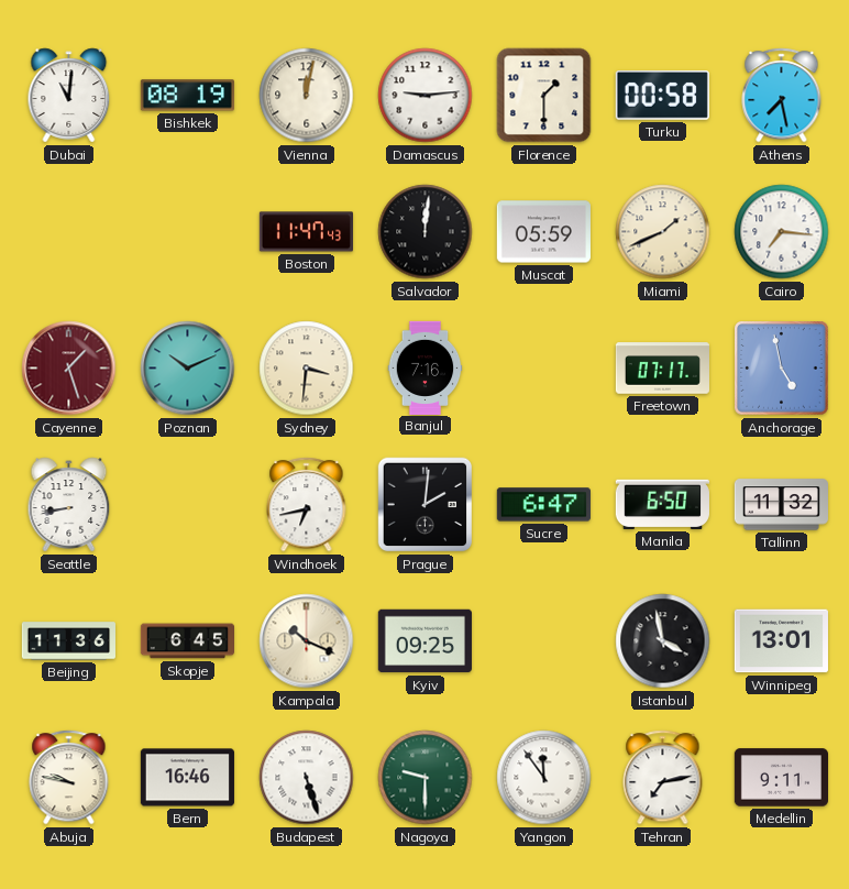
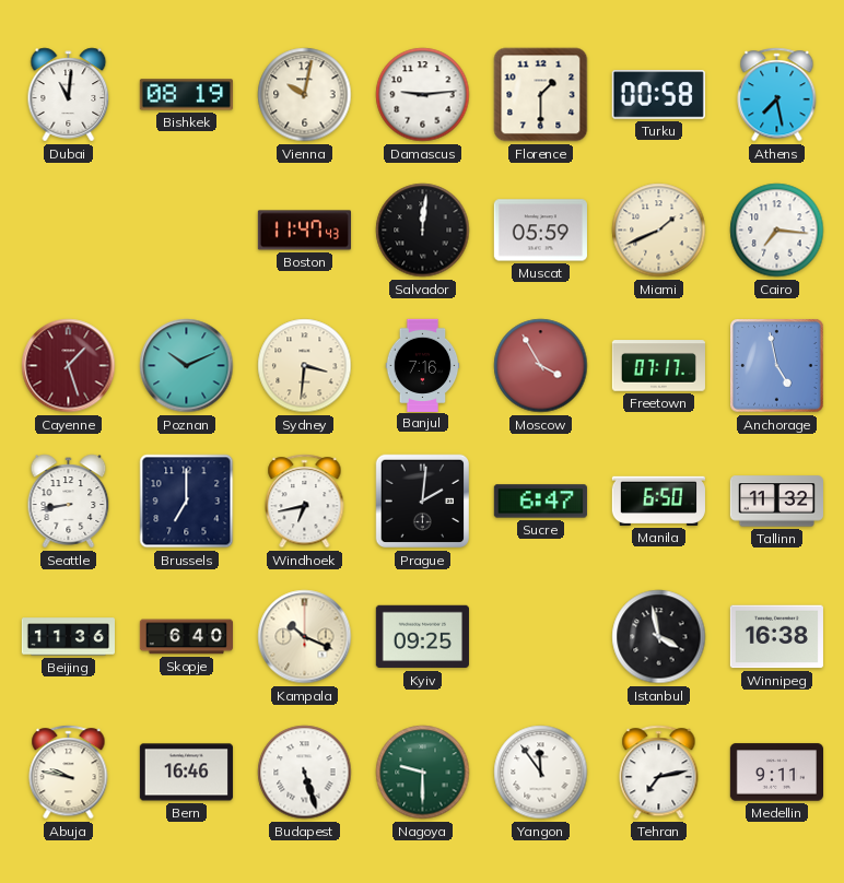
Vienna: 12:02 -> 10:02
Moscow: none -> 3:55
Brussels: none -> 7:00
Skopje: 6:45 -> 6:40
Winnipeg: 13:01 -> 16:38
